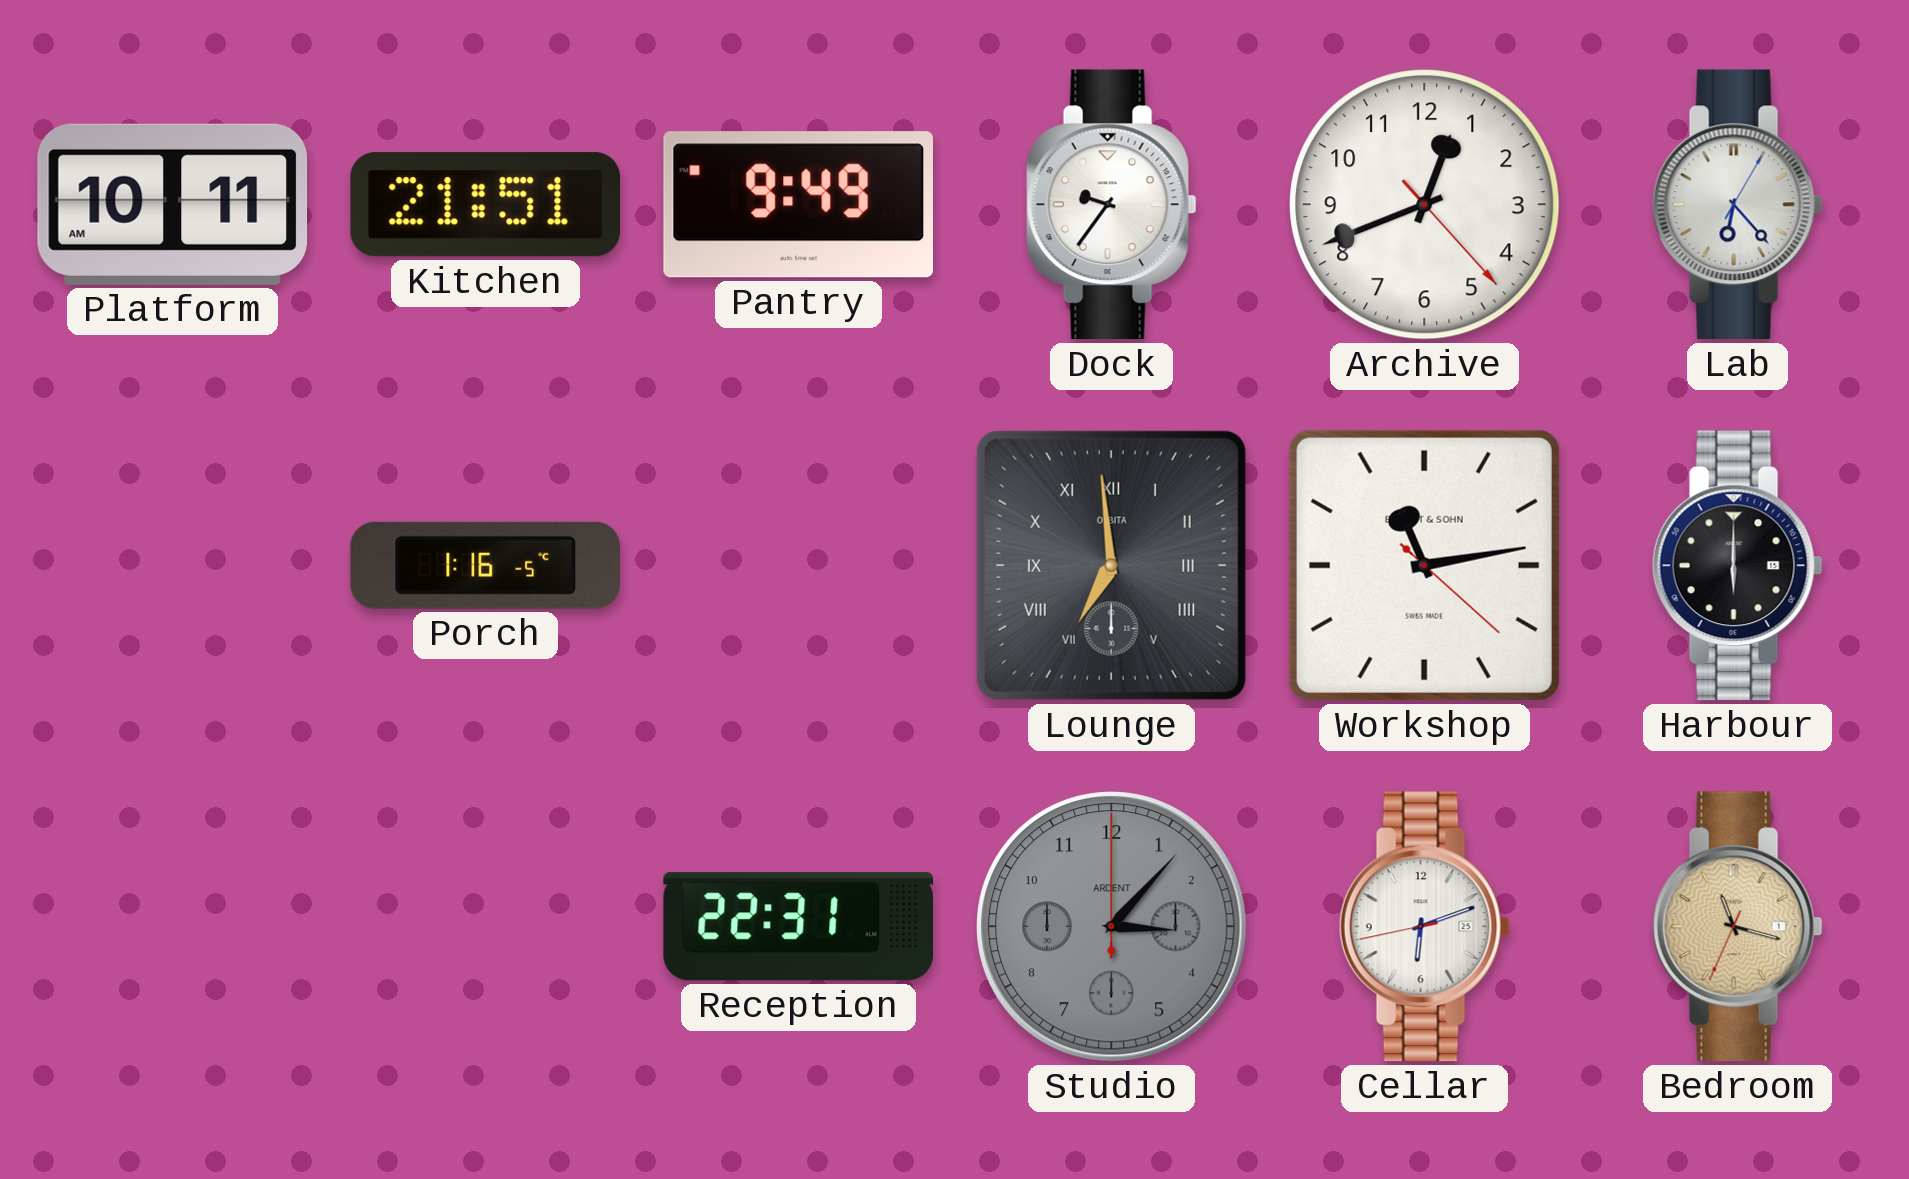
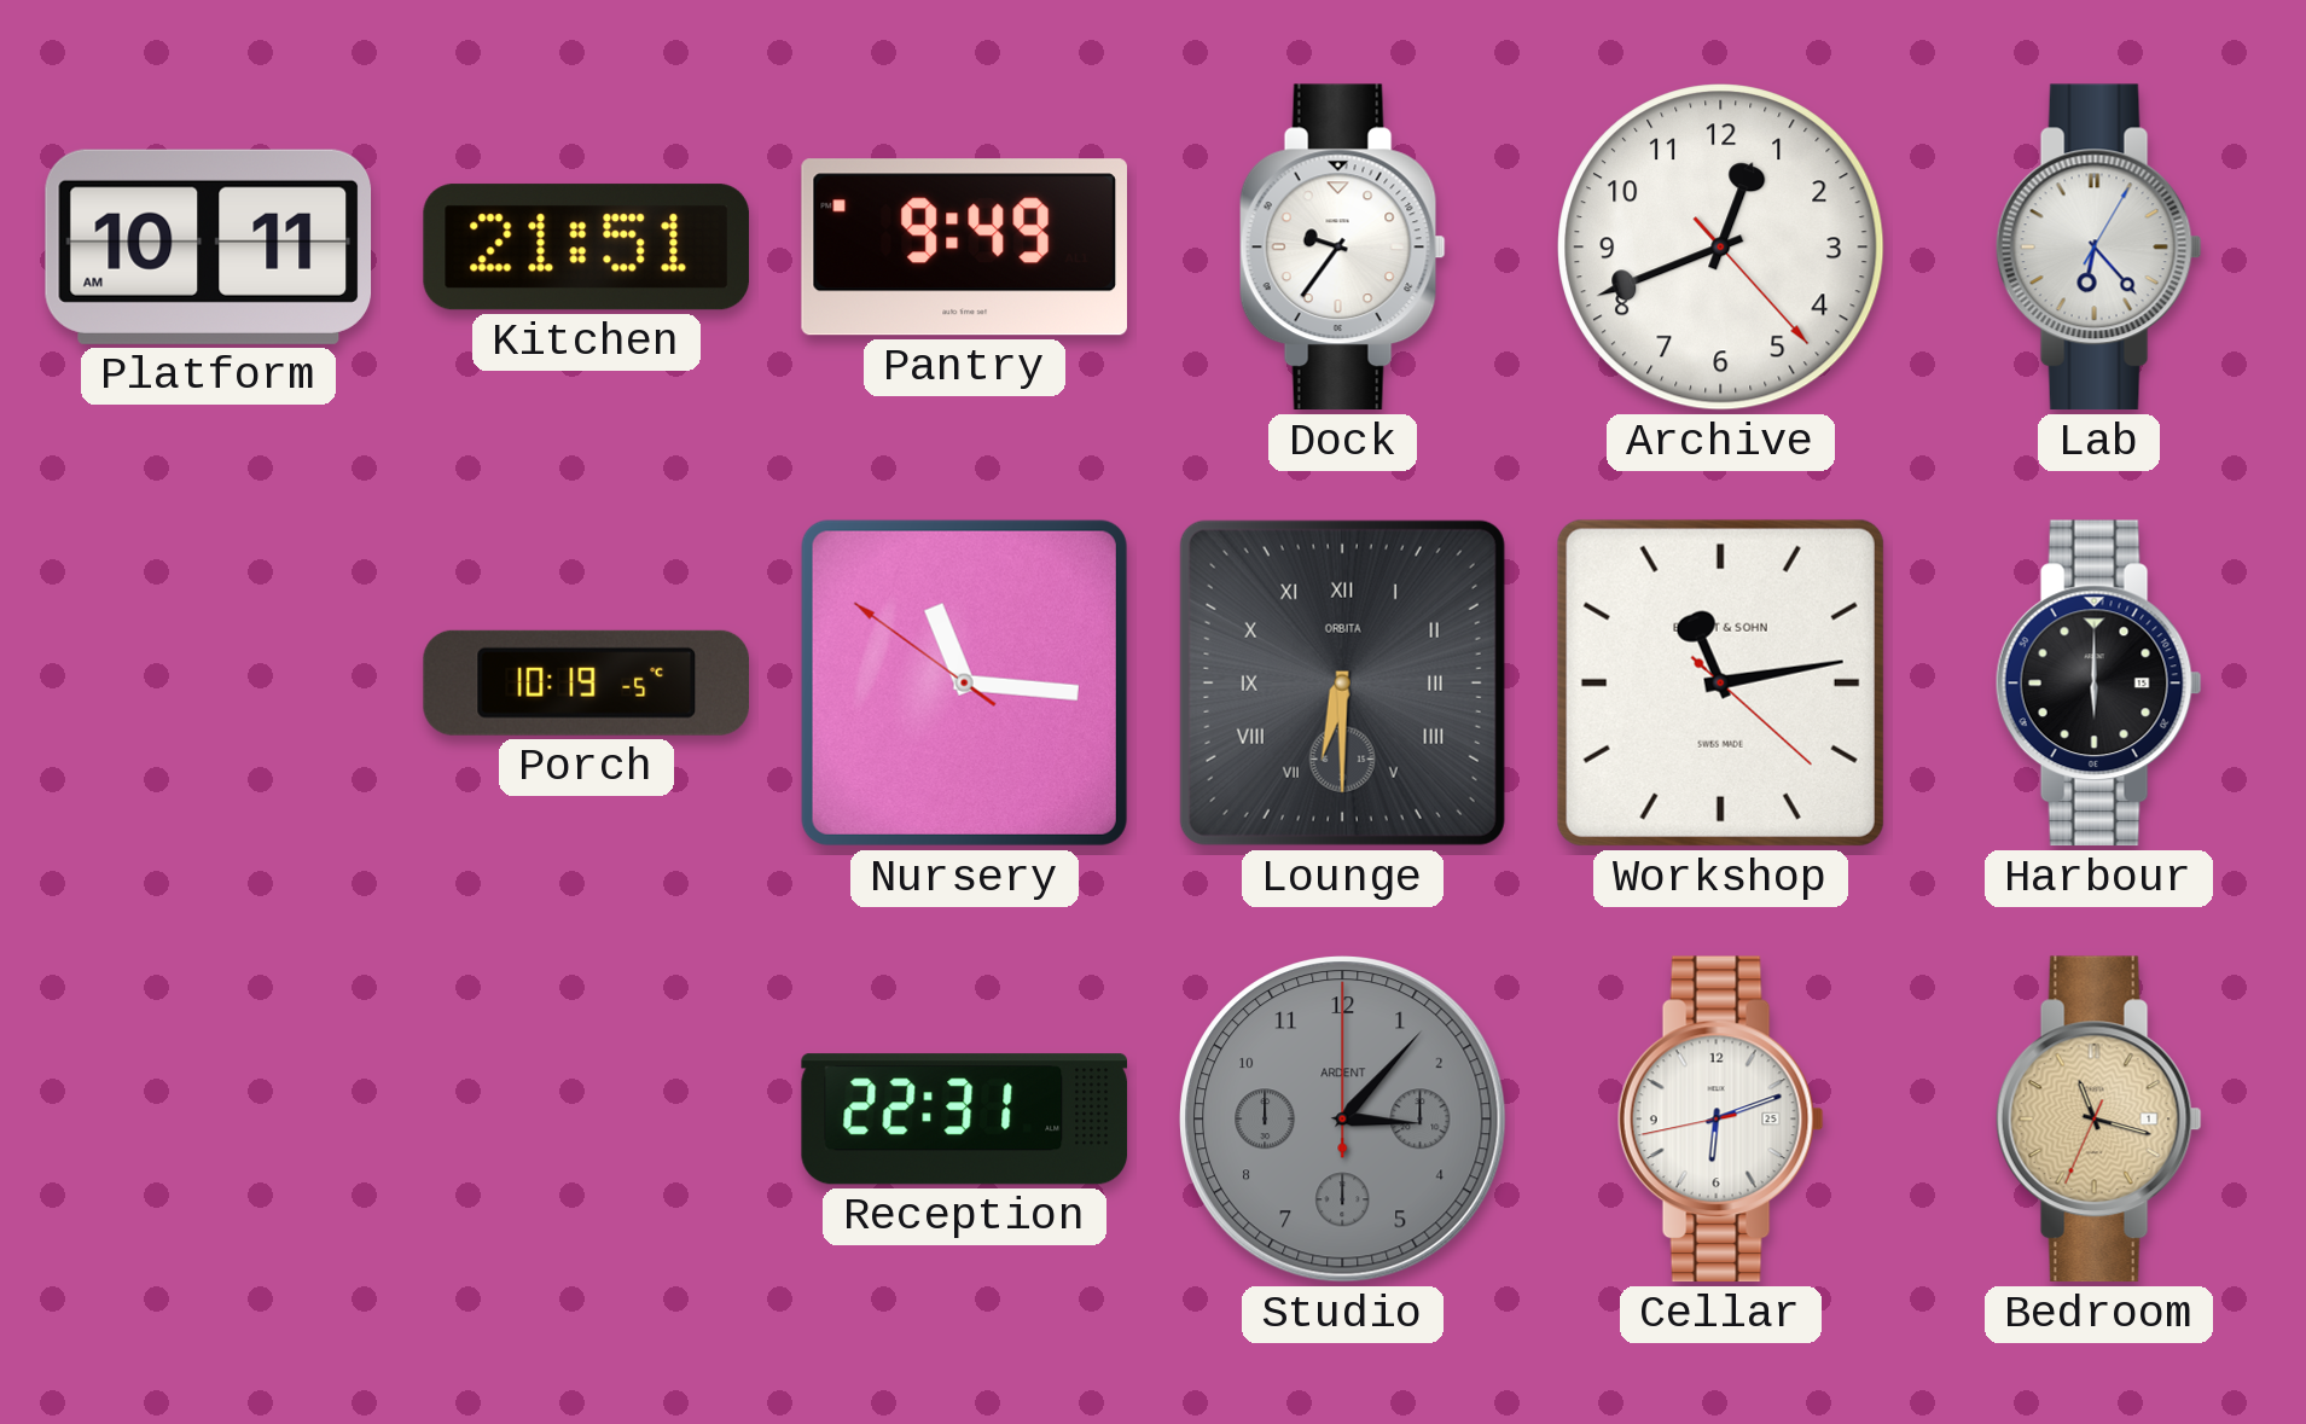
Porch: 1:16 -> 10:19
Nursery: none -> 11:15
Lounge: 6:59 -> 6:30
